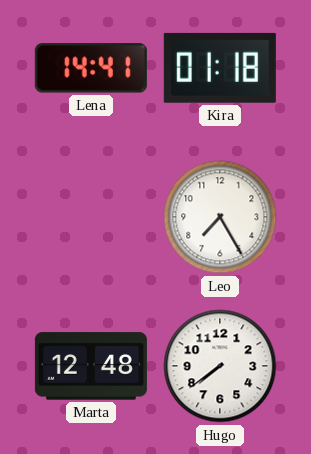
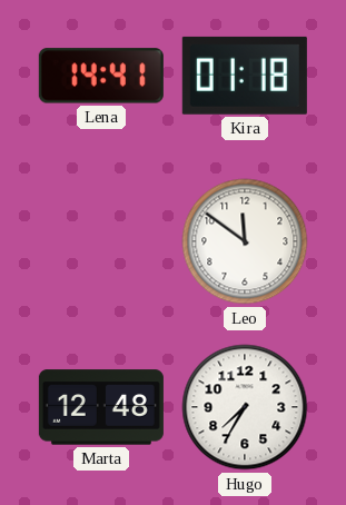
Leo: 7:25 -> 11:51
Hugo: 7:39 -> 7:35
